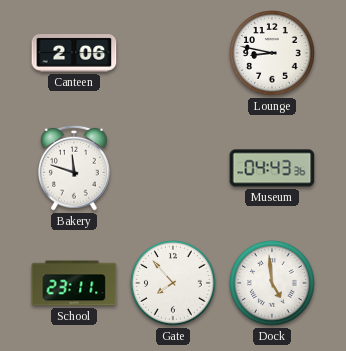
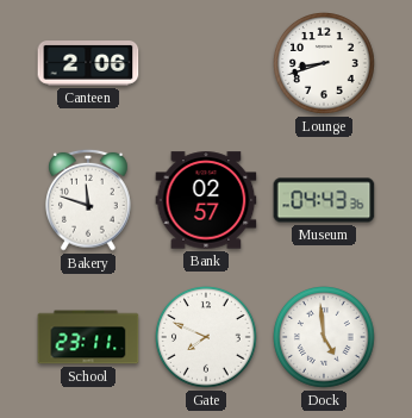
Lounge: 8:47 -> 8:42
Bank: none -> 02:57
Gate: 7:53 -> 7:49
